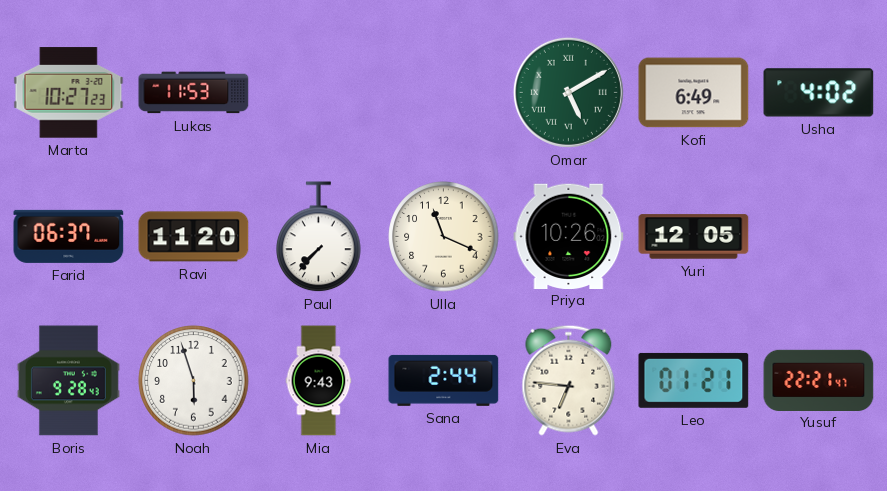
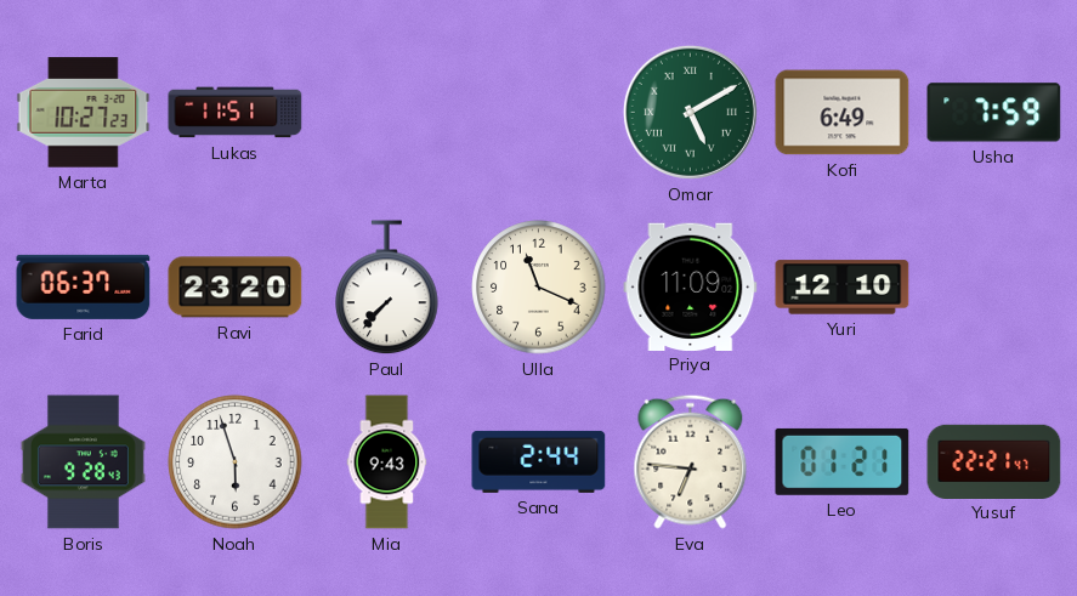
Lukas: 11:53 -> 11:51
Usha: 4:02 -> 7:59
Ravi: 11:20 -> 23:20
Priya: 10:26 -> 11:09
Yuri: 12:05 -> 12:10
